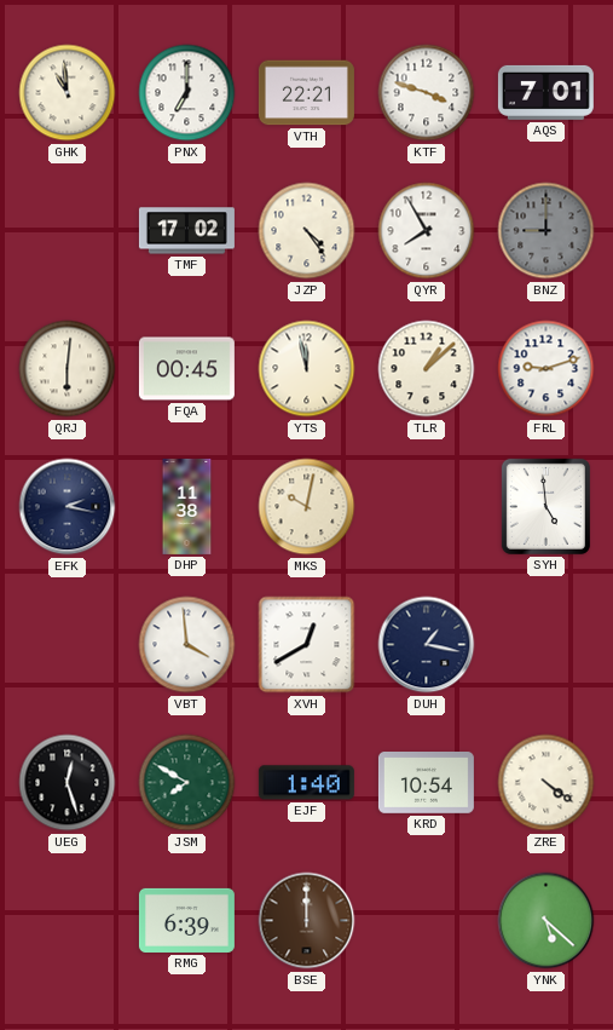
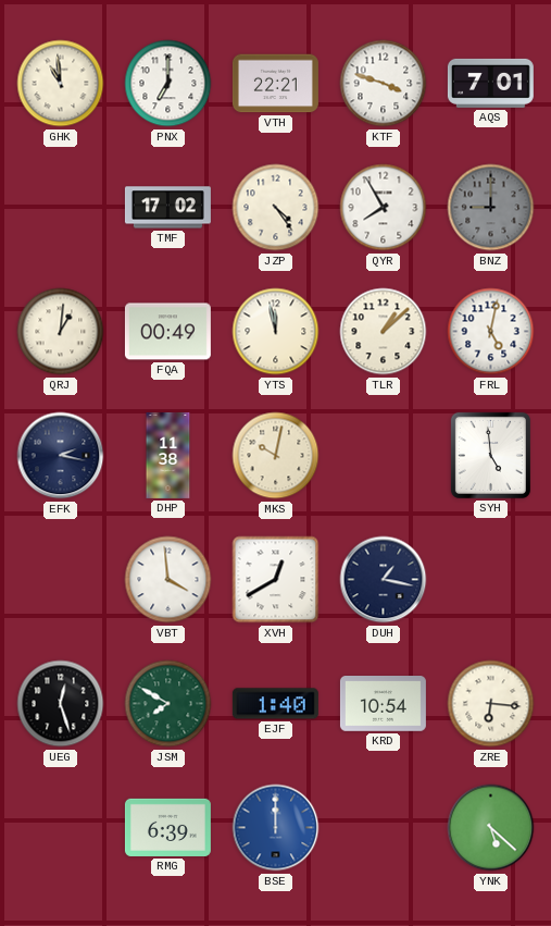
QRJ: 6:01 -> 1:01
FQA: 00:45 -> 00:49
FRL: 9:12 -> 5:02
ZRE: 4:21 -> 6:16
BSE dial: brown -> blue
